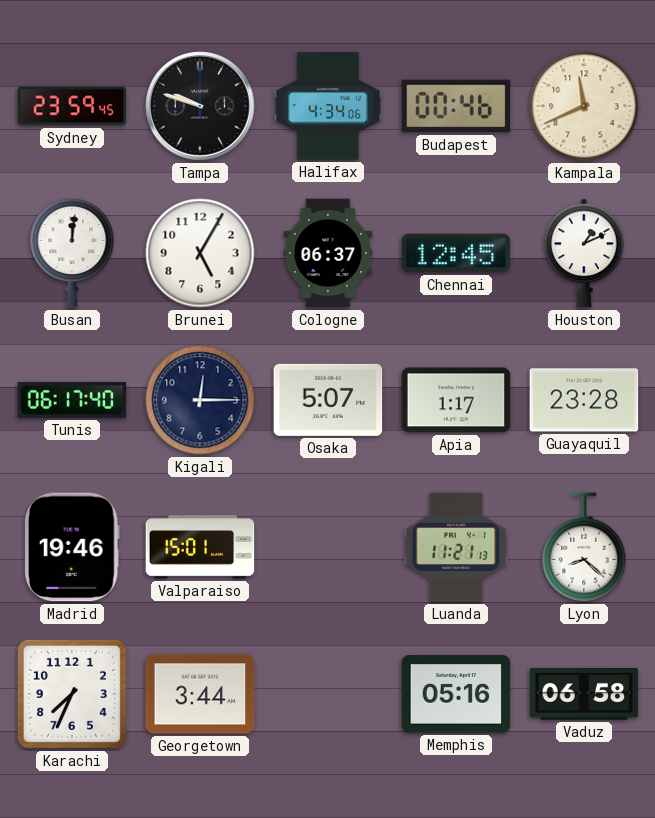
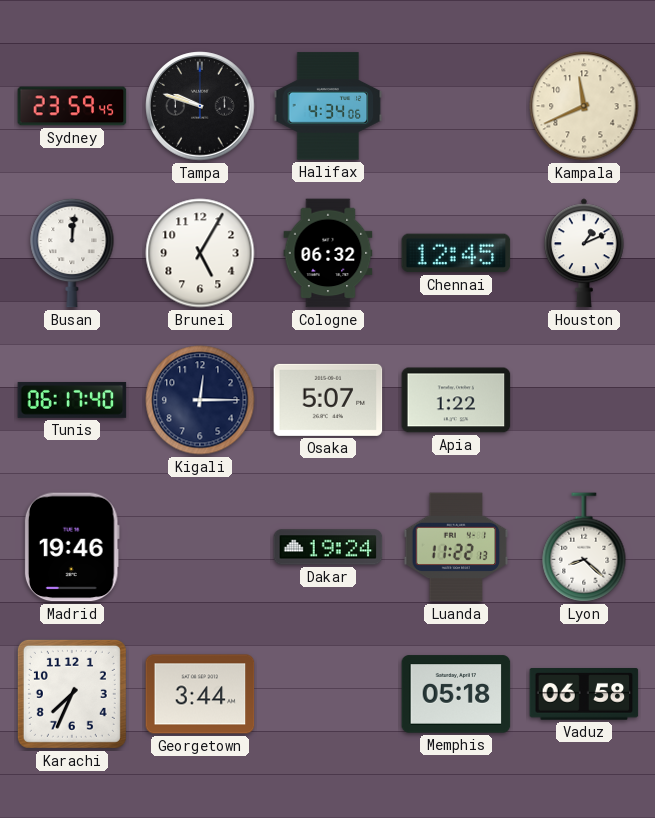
Budapest: 00:46 -> none
Cologne: 06:37 -> 06:32
Apia: 1:17 -> 1:22
Guayaquil: 23:28 -> none
Valparaiso: 15:01 -> none
Dakar: none -> 19:24
Luanda: 11:21 -> 11:22
Memphis: 05:16 -> 05:18
